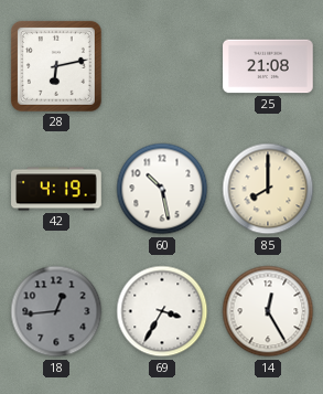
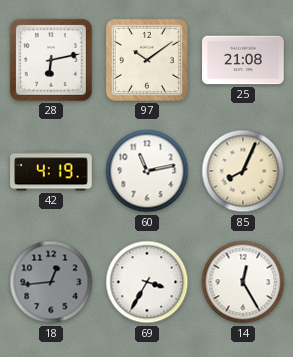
97: none -> 10:09
60: 10:28 -> 11:13
85: 8:00 -> 8:04
